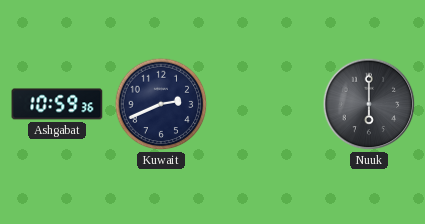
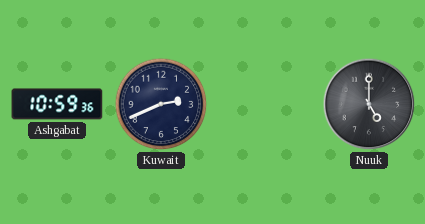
Nuuk: 6:00 -> 5:00
